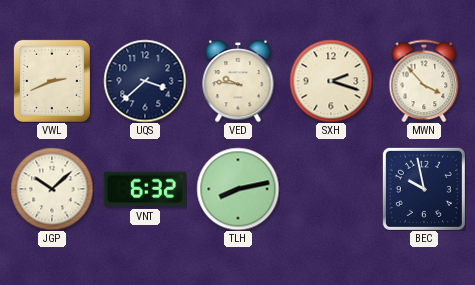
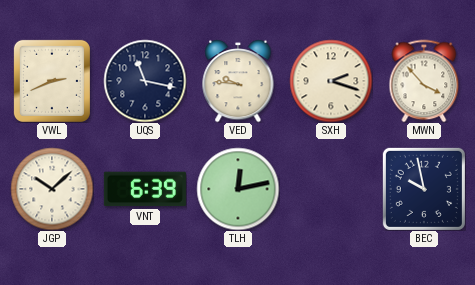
UQS: 3:38 -> 11:17
VNT: 6:32 -> 6:39
TLH: 8:13 -> 12:13
